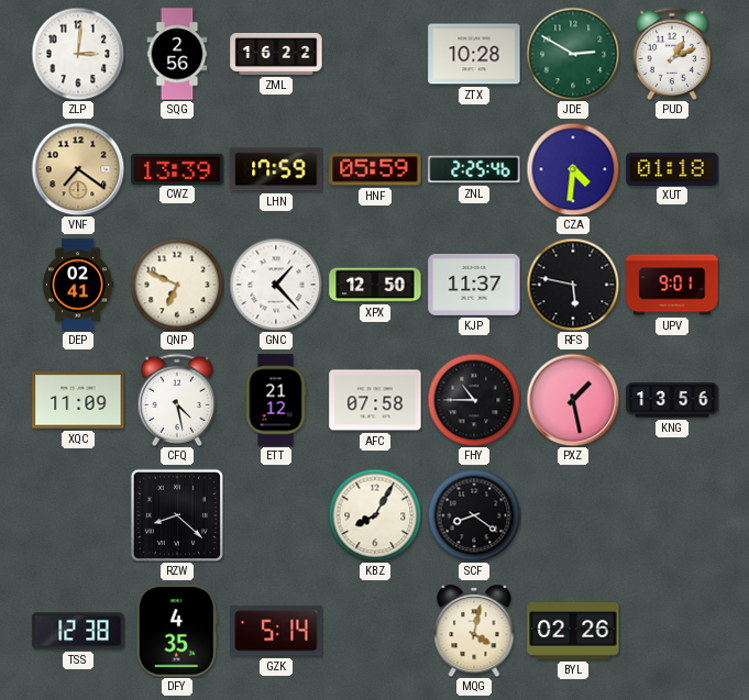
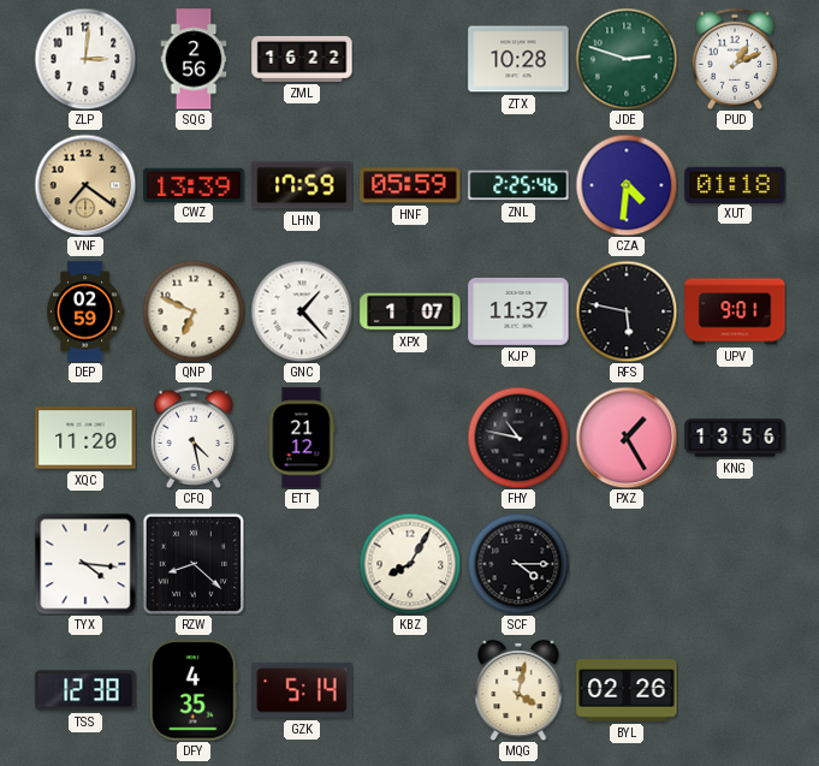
JDE: 2:50 -> 2:48
DEP: 02:41 -> 02:59
XPX: 12:50 -> 1:07
XQC: 11:09 -> 11:20
AFC: 07:58 -> none
FHY: 10:45 -> 10:47
PXZ: 1:28 -> 1:25
TYX: none -> 4:16
SCF: 8:21 -> 4:15
